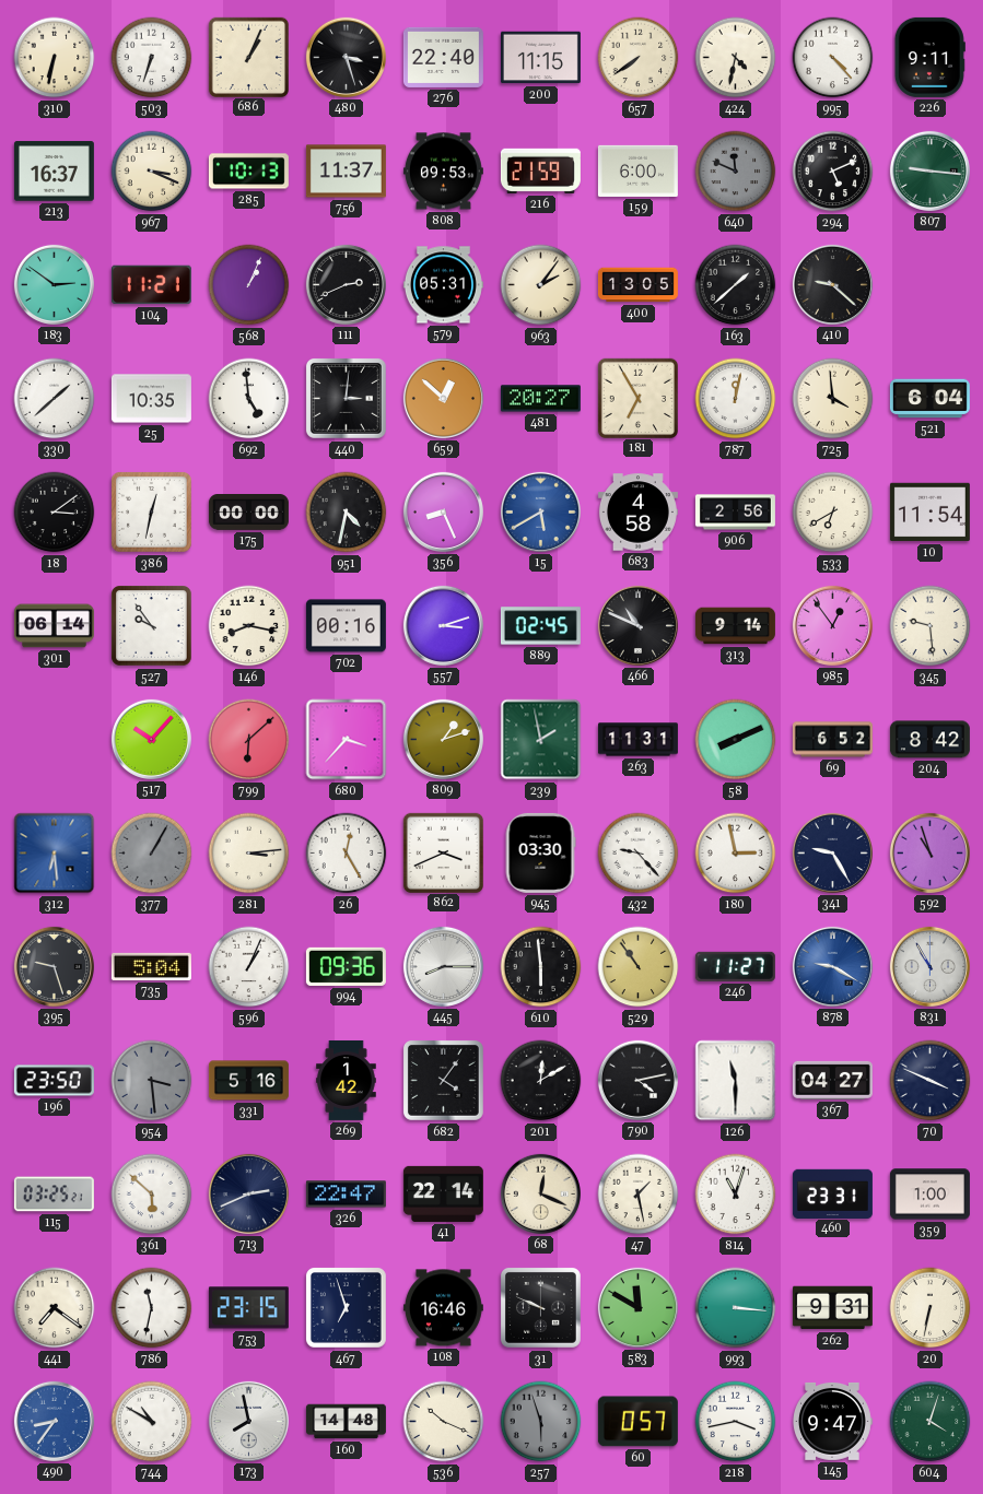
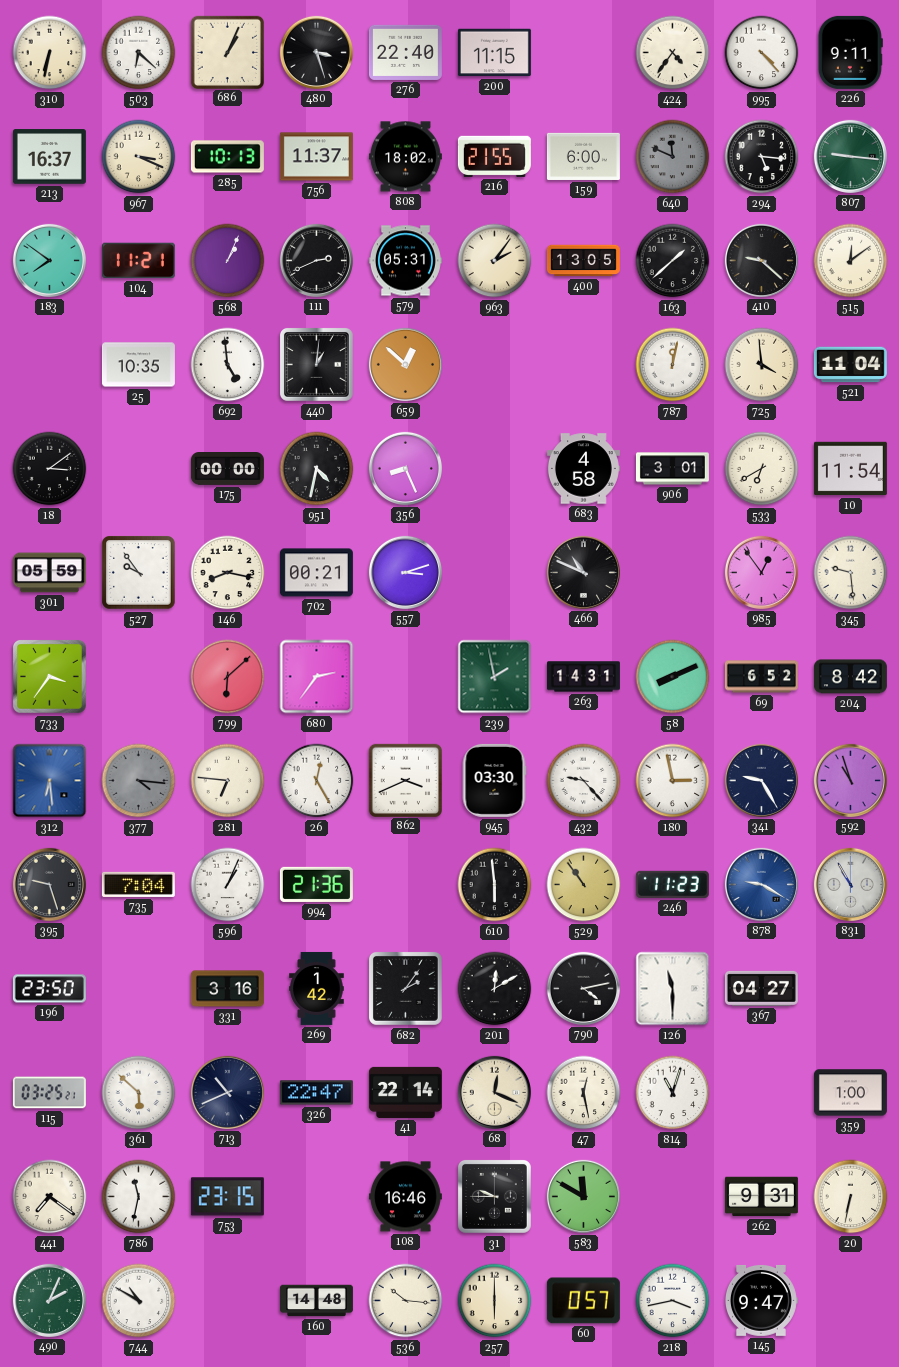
503: 6:33 -> 6:22
657: 7:39 -> none
424: 4:32 -> 4:36
808: 09:53 -> 18:02
216: 21:59 -> 21:55
294: 5:11 -> 5:16
183: 2:51 -> 7:51
515: none -> 12:09
330: 1:38 -> none
440: 3:01 -> 1:01
481: 20:27 -> none
181: 6:55 -> none
521: 6:04 -> 11:04
386: 12:32 -> none
15: 5:40 -> none
906: 2:56 -> 3:01
301: 06:14 -> 05:59
702: 00:16 -> 00:21
889: 02:45 -> none
313: 9:14 -> none
733: none -> 3:36
517: 10:07 -> none
680: 3:37 -> 2:36
809: 1:12 -> none
263: 11:31 -> 14:31
377: 1:05 -> 4:16
281: 3:14 -> 6:46
735: 5:04 -> 7:04
994: 09:36 -> 21:36
445: 8:15 -> none
246: 11:27 -> 11:23
954: 3:29 -> none
331: 5:16 -> 3:16
682: 4:06 -> 2:06
70: 3:49 -> none
713: 2:41 -> 10:41
47: 1:28 -> 12:28
460: 23:31 -> none
467: 6:57 -> none
31: 9:49 -> 9:45
993: 3:16 -> none
490: 8:36 -> 2:04
490 dial: blue -> green
173: 7:58 -> none
536: 10:19 -> 10:16
257: 5:57 -> 6:00
257 dial: grey -> cream
604: 4:03 -> none
